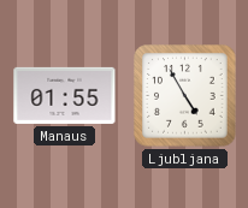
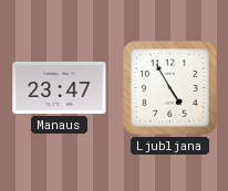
Manaus: 01:55 -> 23:47
